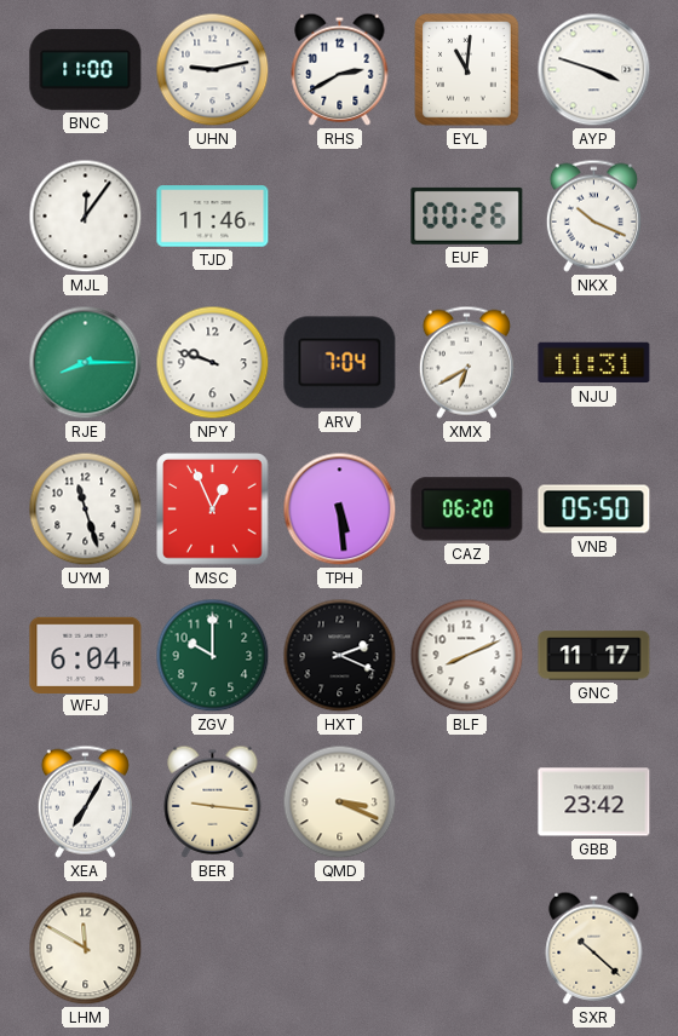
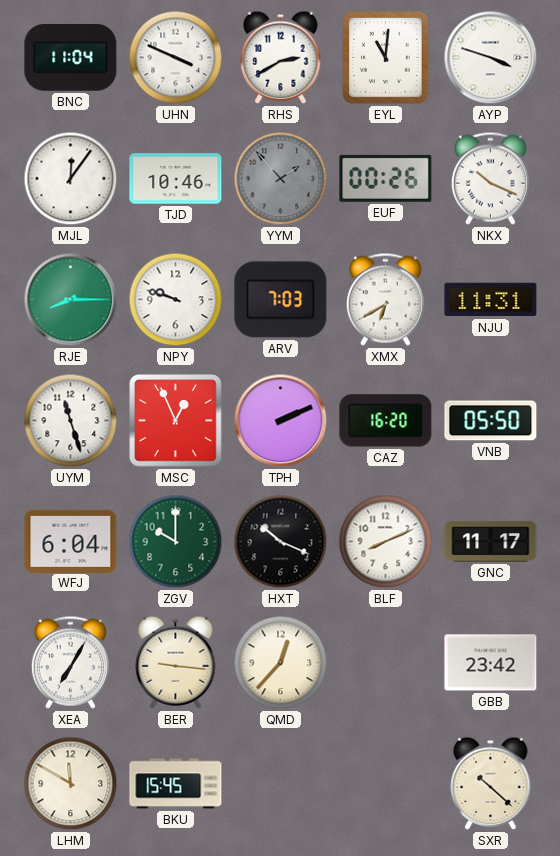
BNC: 11:00 -> 11:04
UHN: 9:13 -> 3:49
TJD: 11:46 -> 10:46
YYM: none -> 1:53
ARV: 7:04 -> 7:03
TPH: 5:29 -> 2:11
CAZ: 06:20 -> 16:20
HXT: 2:19 -> 10:19
QMD: 3:19 -> 12:37
BKU: none -> 15:45
